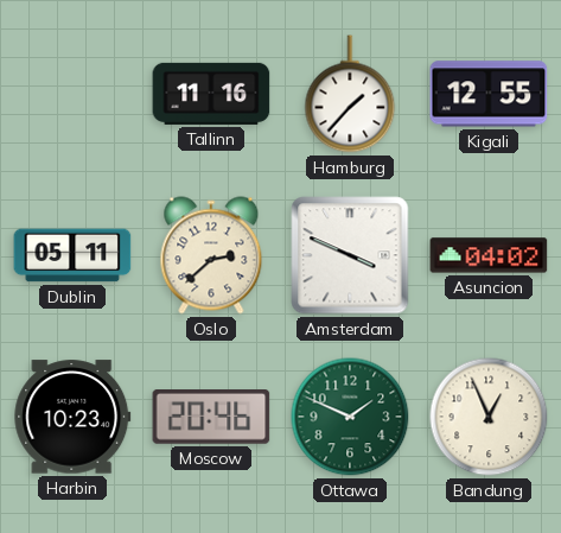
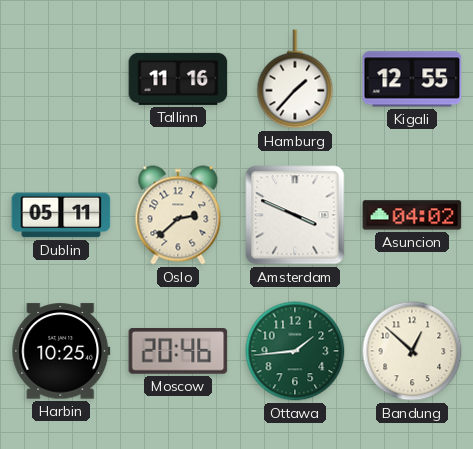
Harbin: 10:23 -> 10:25
Ottawa: 1:49 -> 1:44
Bandung: 12:56 -> 12:52
